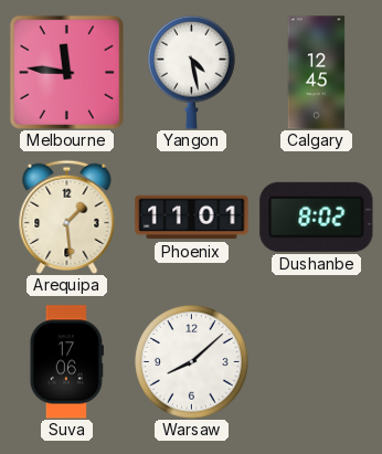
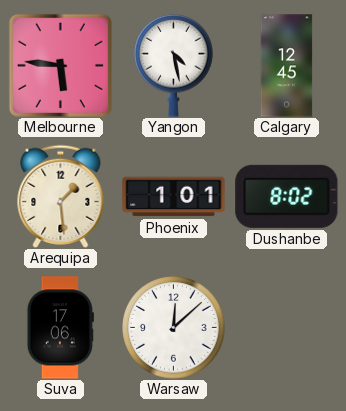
Melbourne: 11:46 -> 5:46
Phoenix: 11:01 -> 1:01
Warsaw: 8:08 -> 12:08
